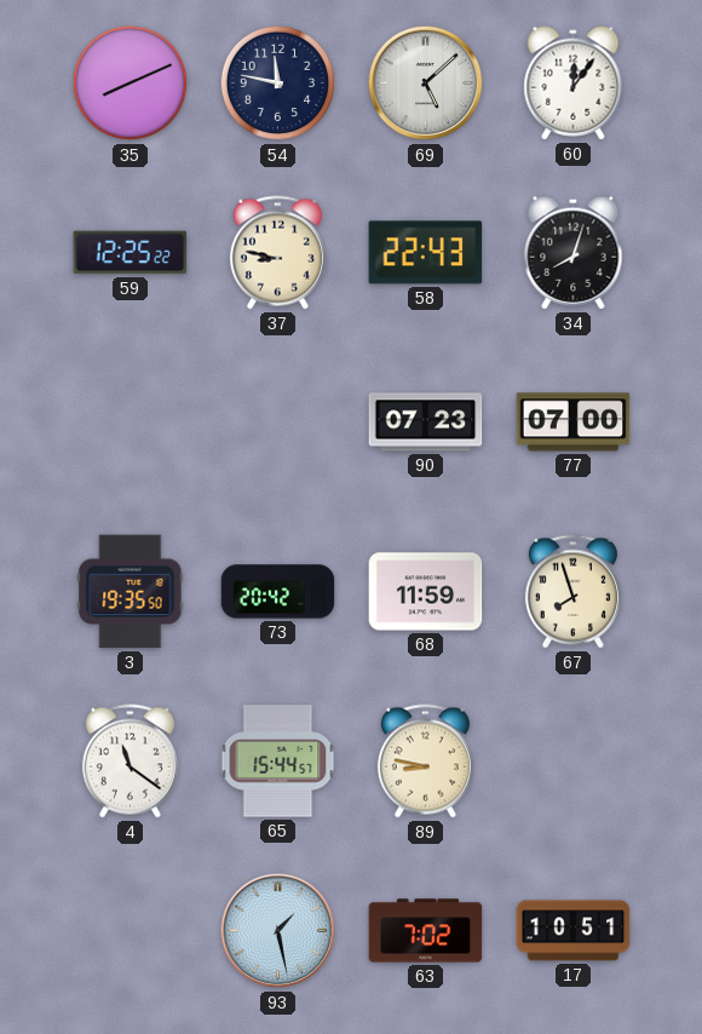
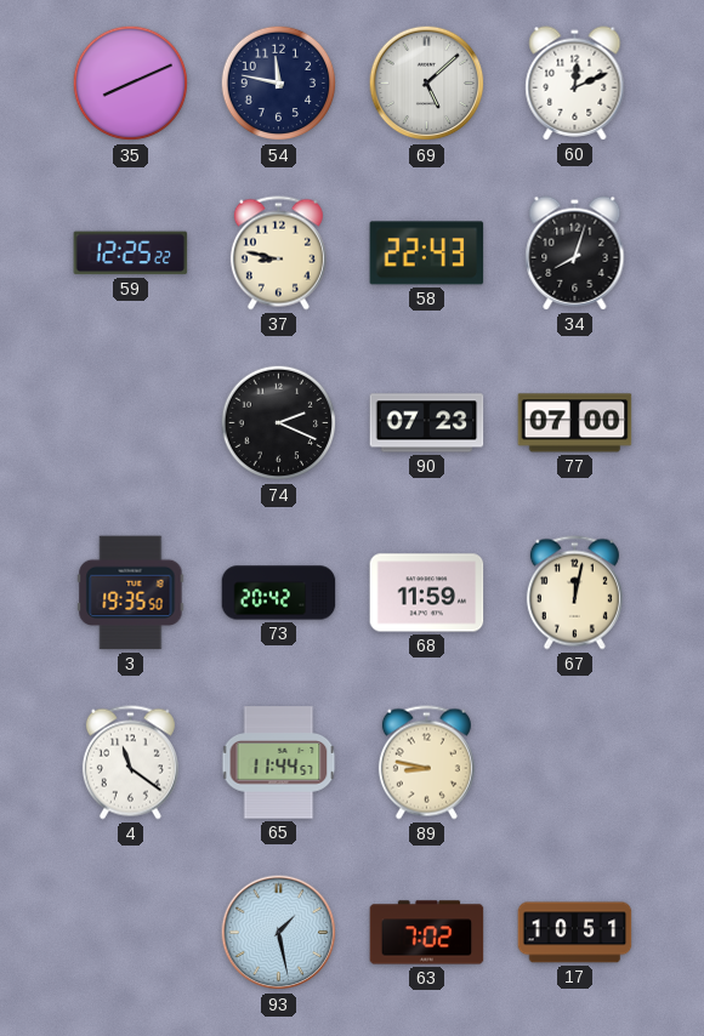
60: 12:06 -> 12:11
74: none -> 2:19
67: 7:57 -> 12:02
65: 15:44 -> 11:44
